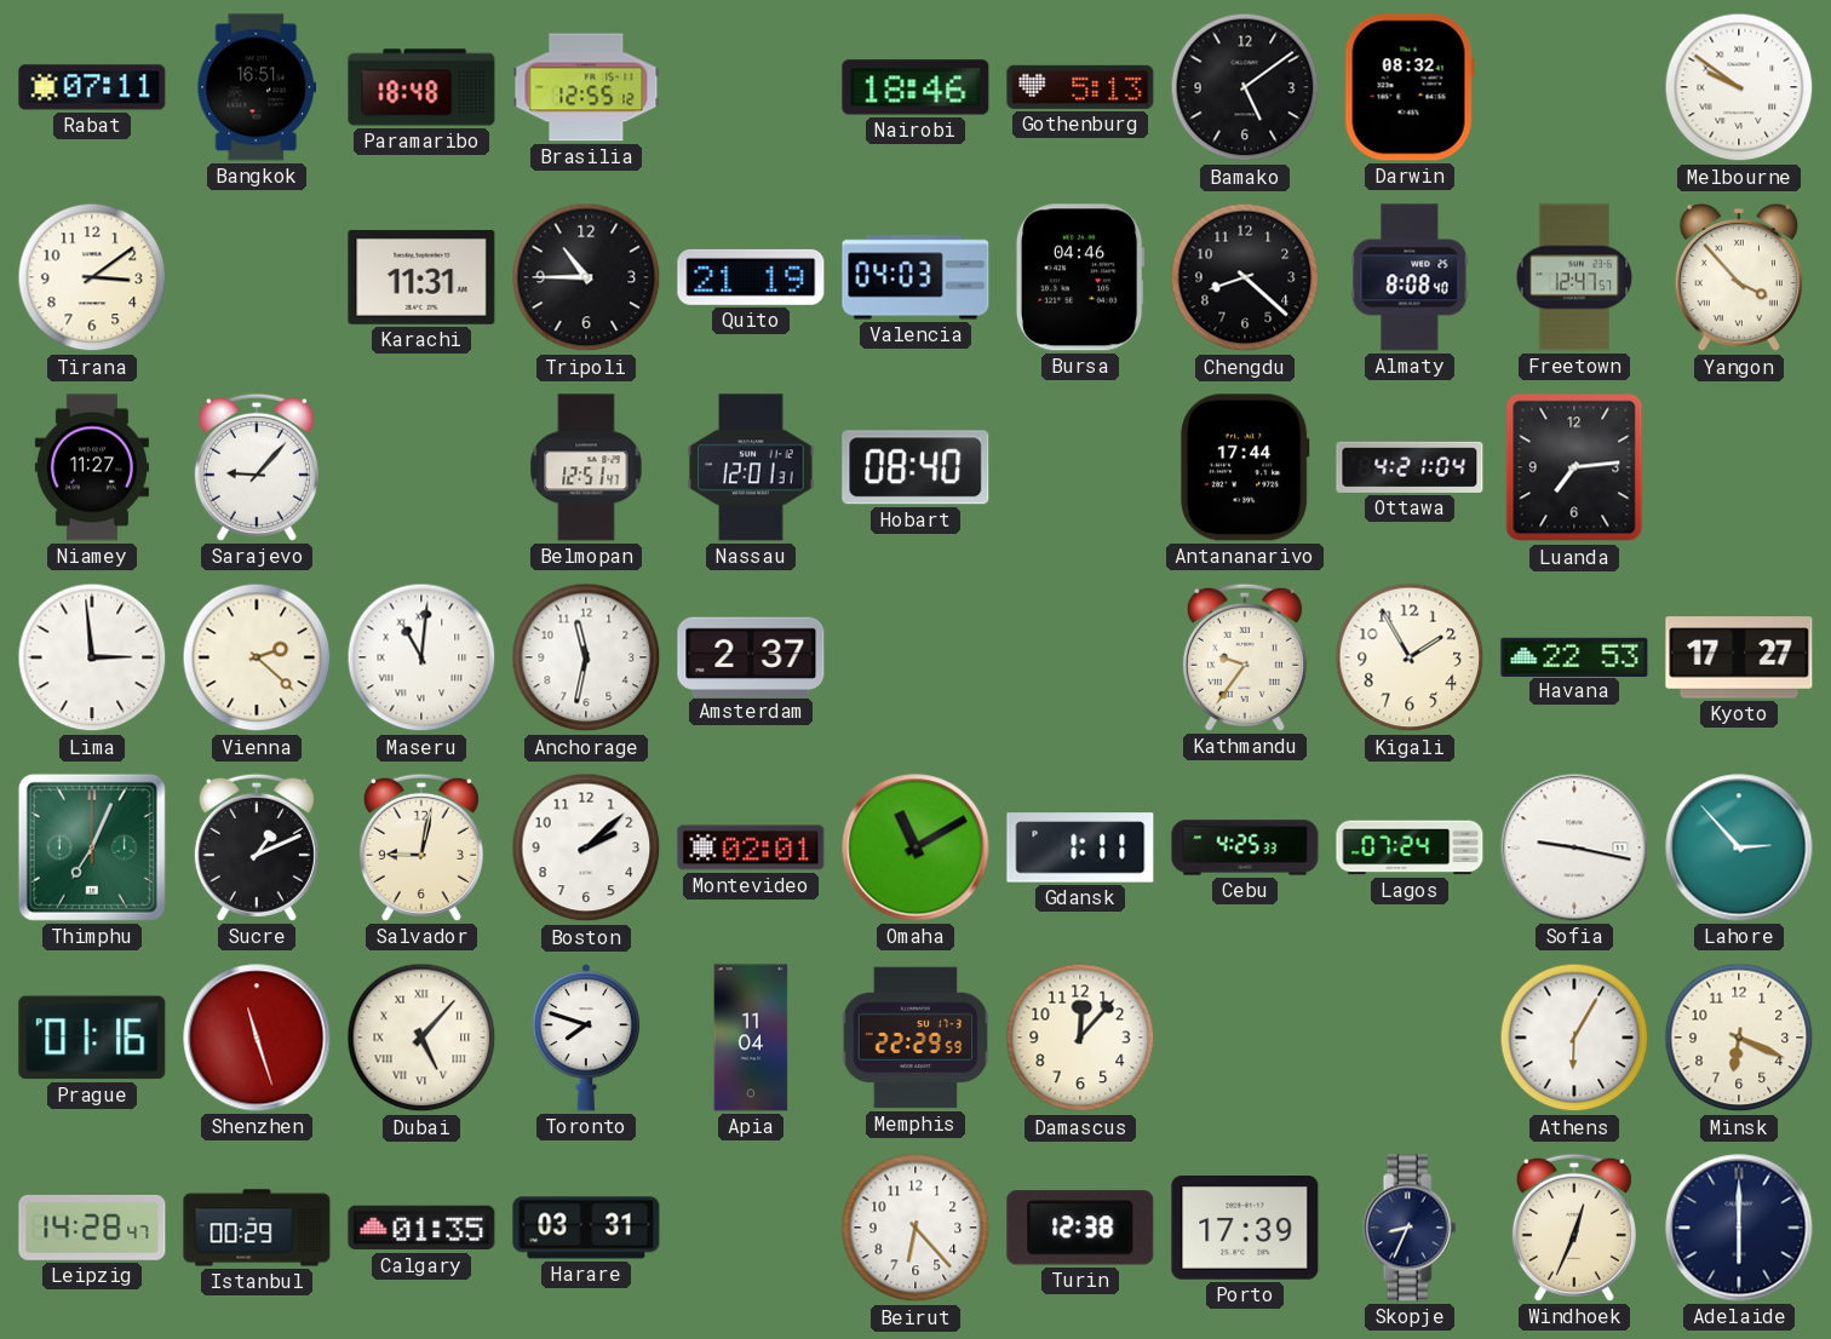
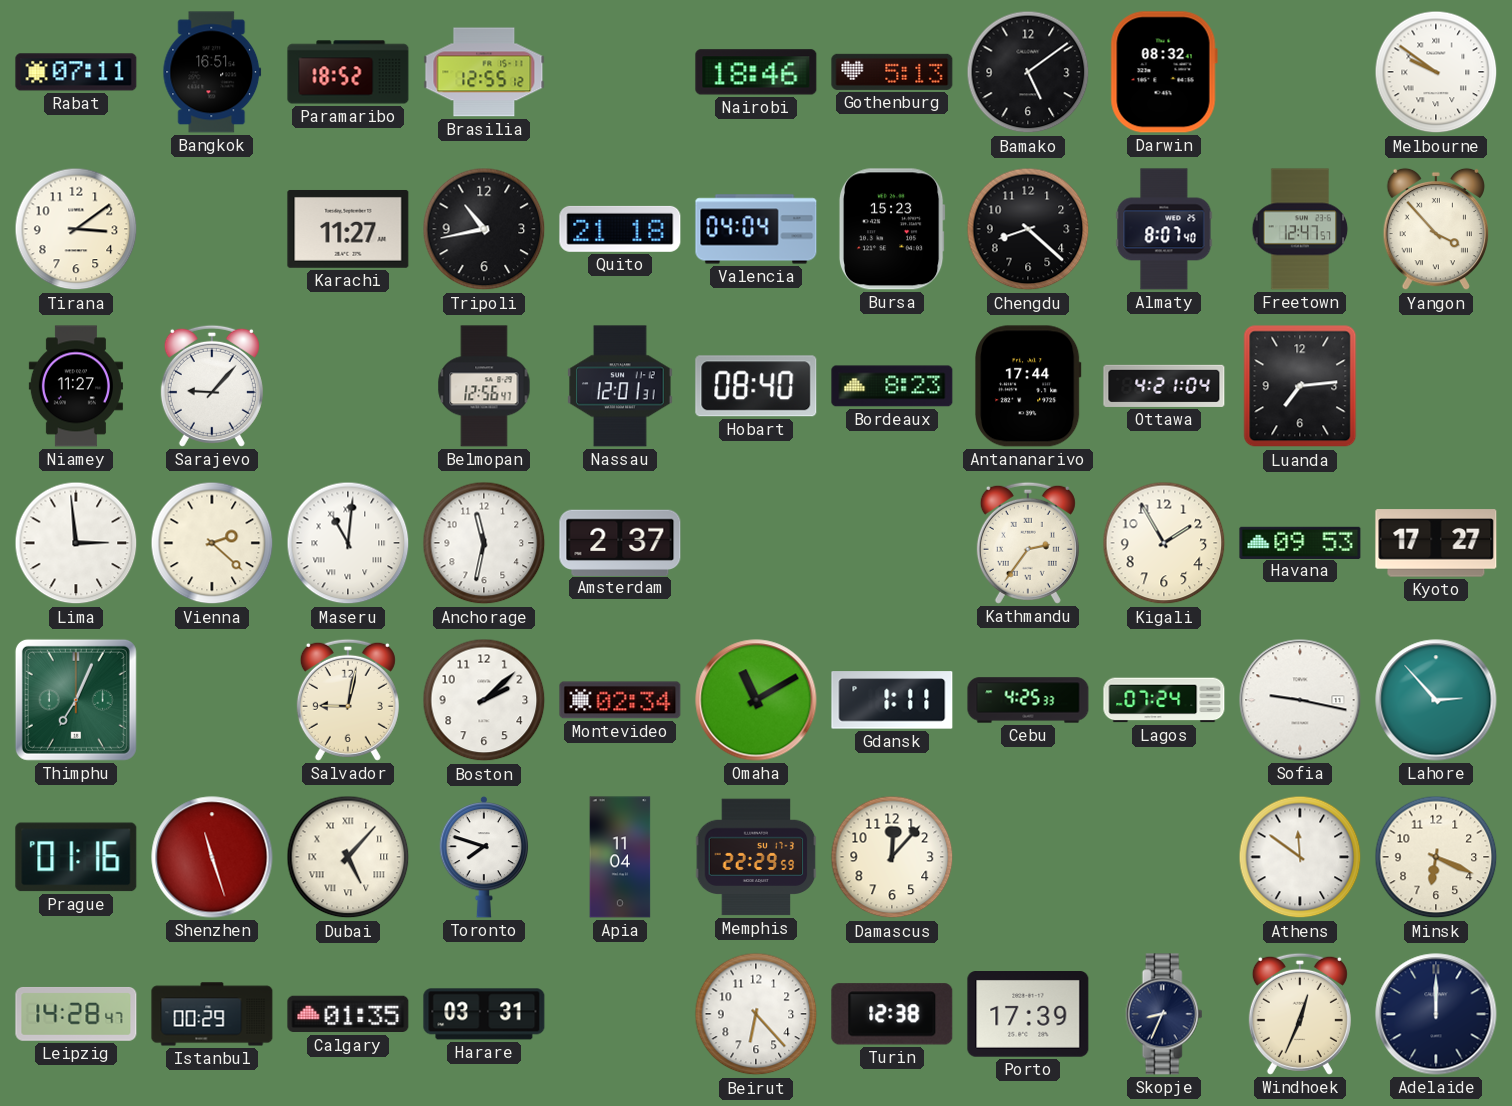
Paramaribo: 18:48 -> 18:52
Karachi: 11:31 -> 11:27
Tripoli: 10:45 -> 10:43
Quito: 21:19 -> 21:18
Valencia: 04:03 -> 04:04
Bursa: 04:46 -> 15:23
Almaty: 8:08 -> 8:07
Belmopan: 12:51 -> 12:56
Bordeaux: none -> 8:23
Kathmandu: 9:36 -> 2:36
Havana: 22:53 -> 09:53
Sucre: 1:11 -> none
Montevideo: 02:01 -> 02:34
Athens: 6:05 -> 11:51
Adelaide: 6:00 -> 12:00
